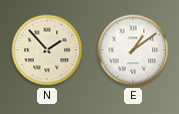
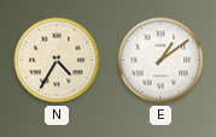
N: 1:53 -> 4:35
